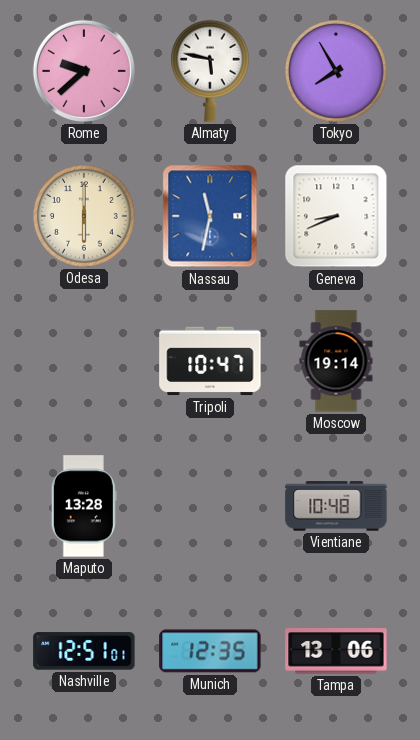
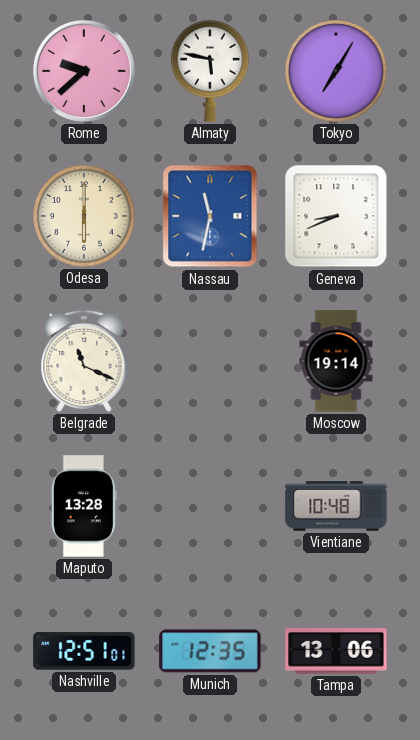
Tokyo: 7:55 -> 7:05
Belgrade: none -> 11:19
Tripoli: 10:47 -> none
